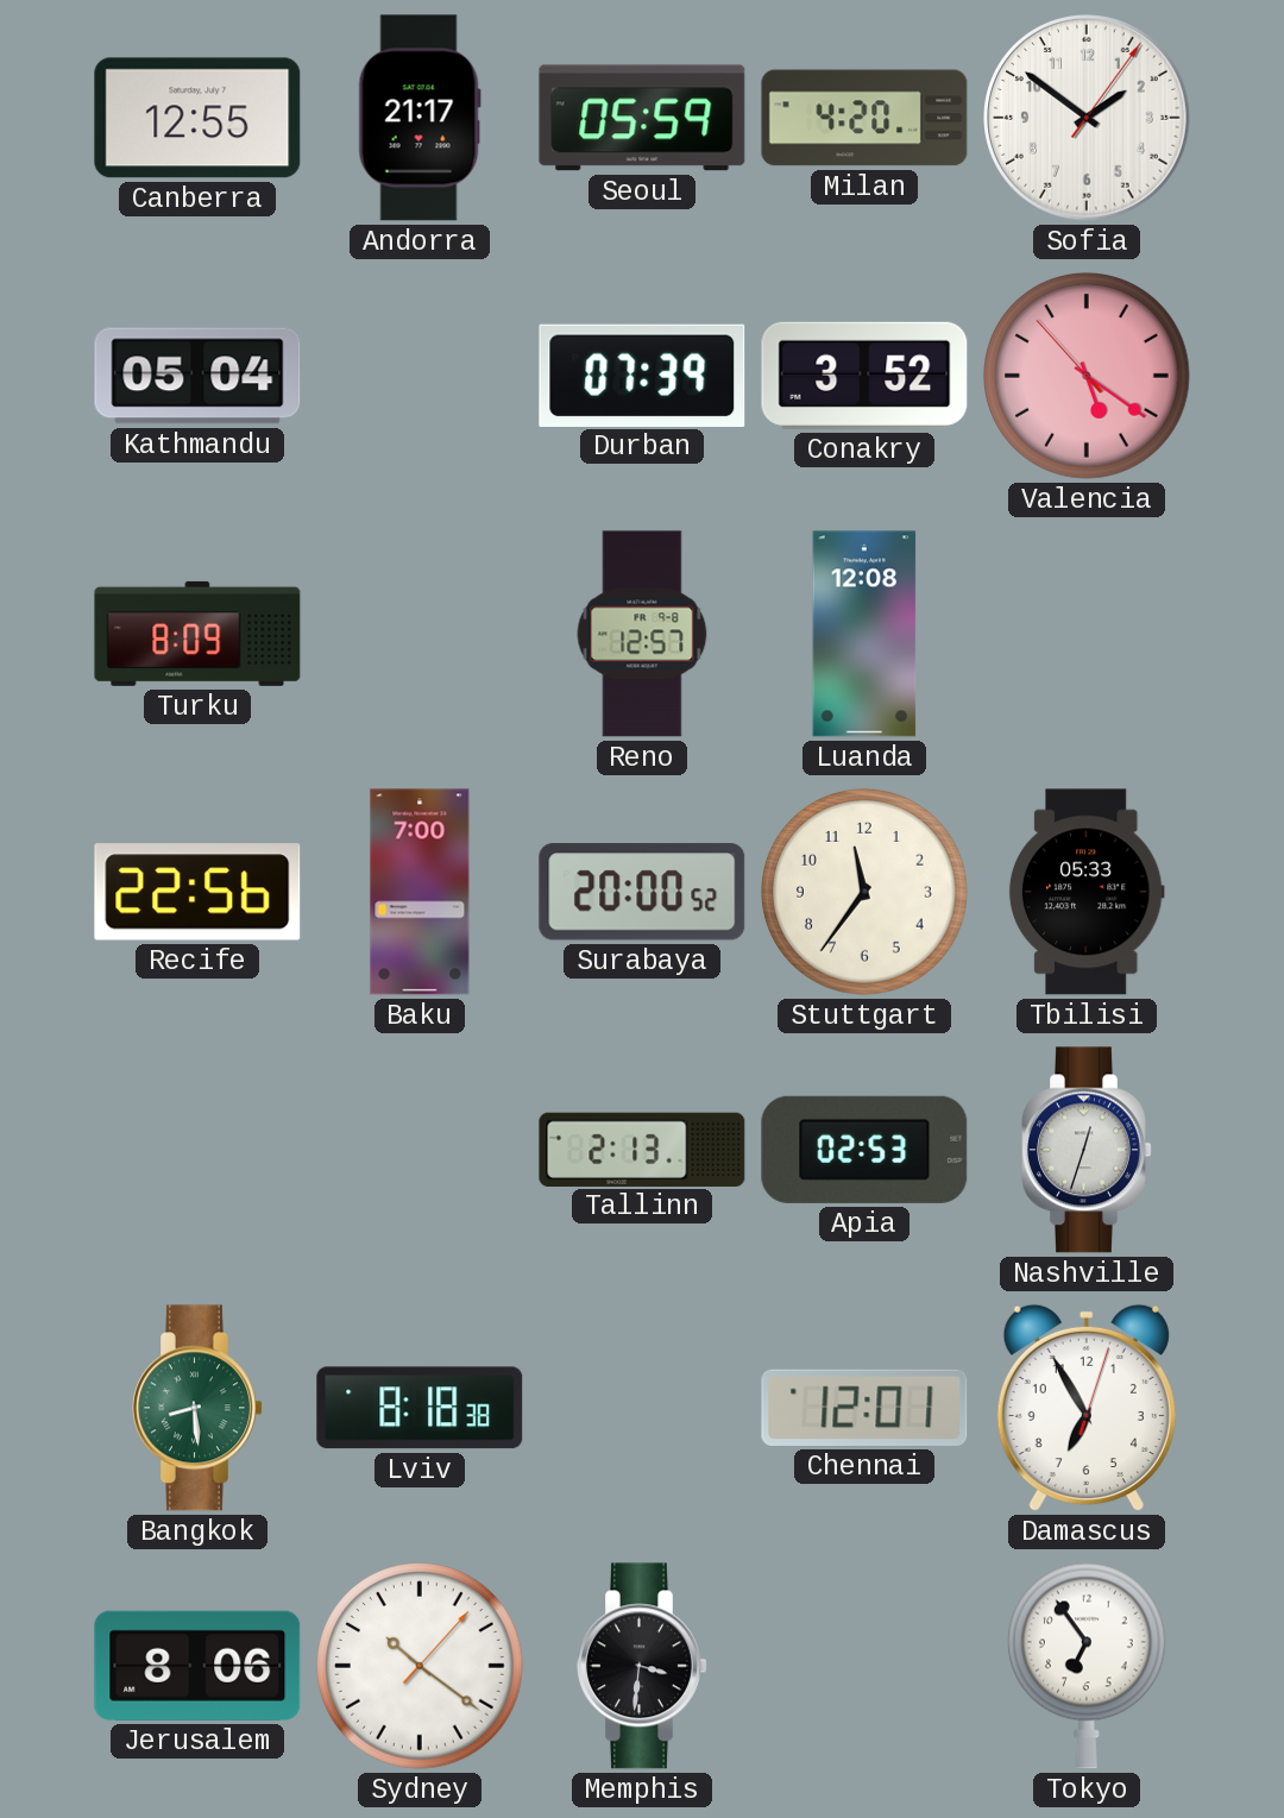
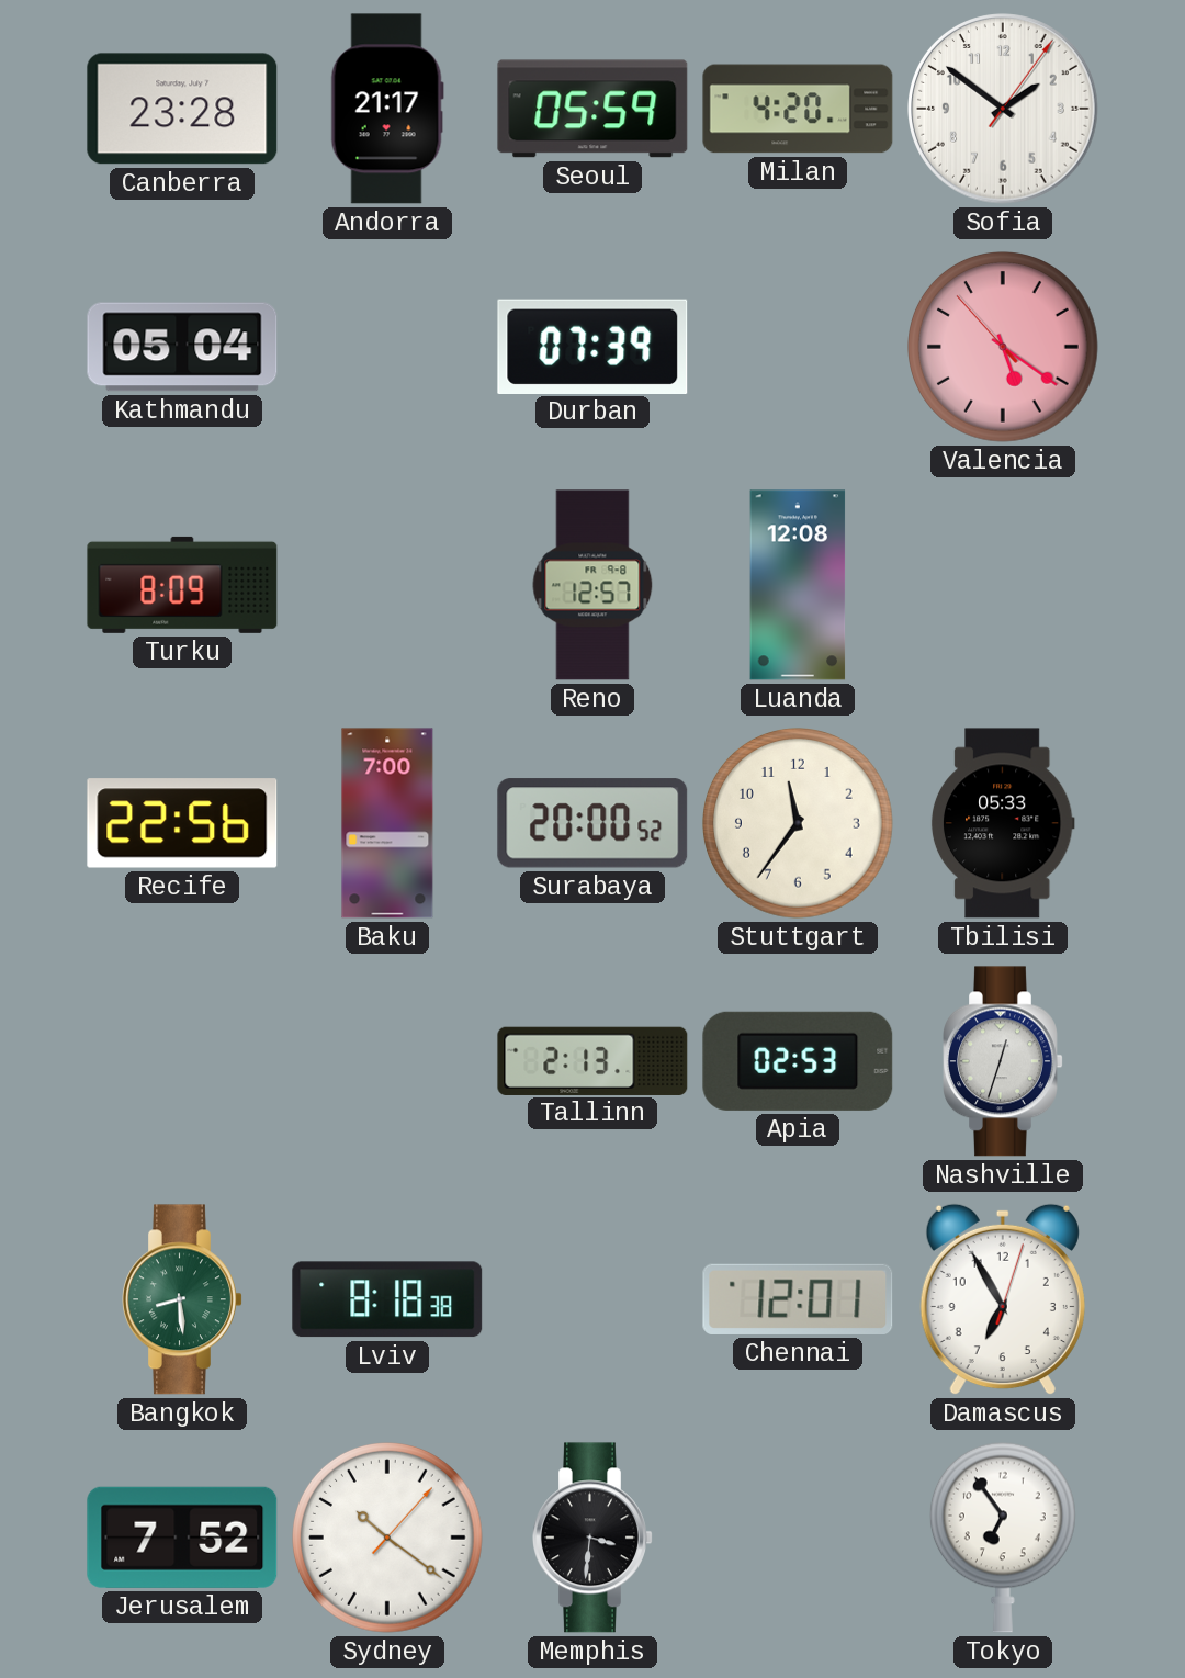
Canberra: 12:55 -> 23:28
Conakry: 3:52 -> none
Jerusalem: 8:06 -> 7:52
